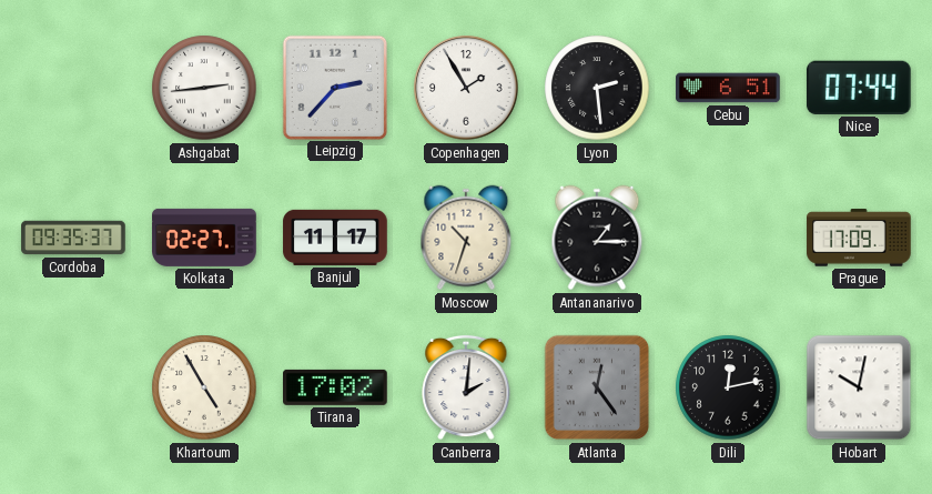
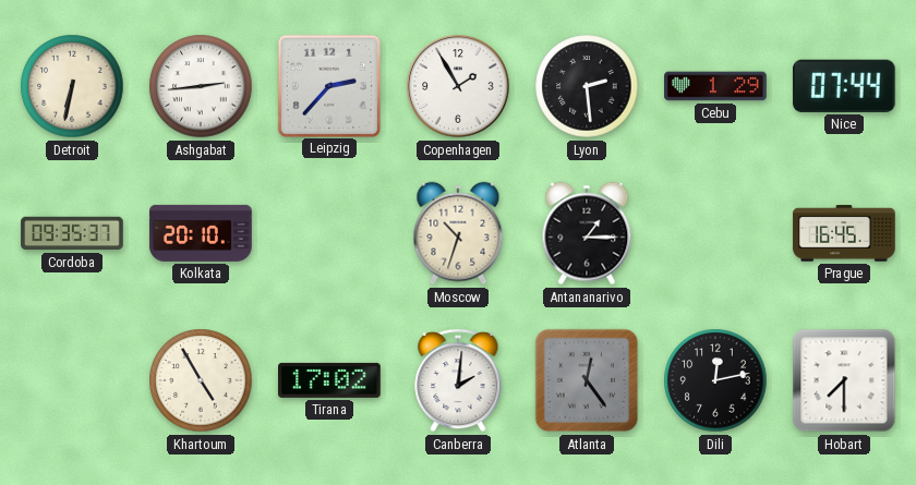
Detroit: none -> 6:32
Cebu: 6:51 -> 1:29
Kolkata: 02:27 -> 20:10
Banjul: 11:17 -> none
Prague: 17:09 -> 16:45
Hobart: 10:02 -> 7:30
